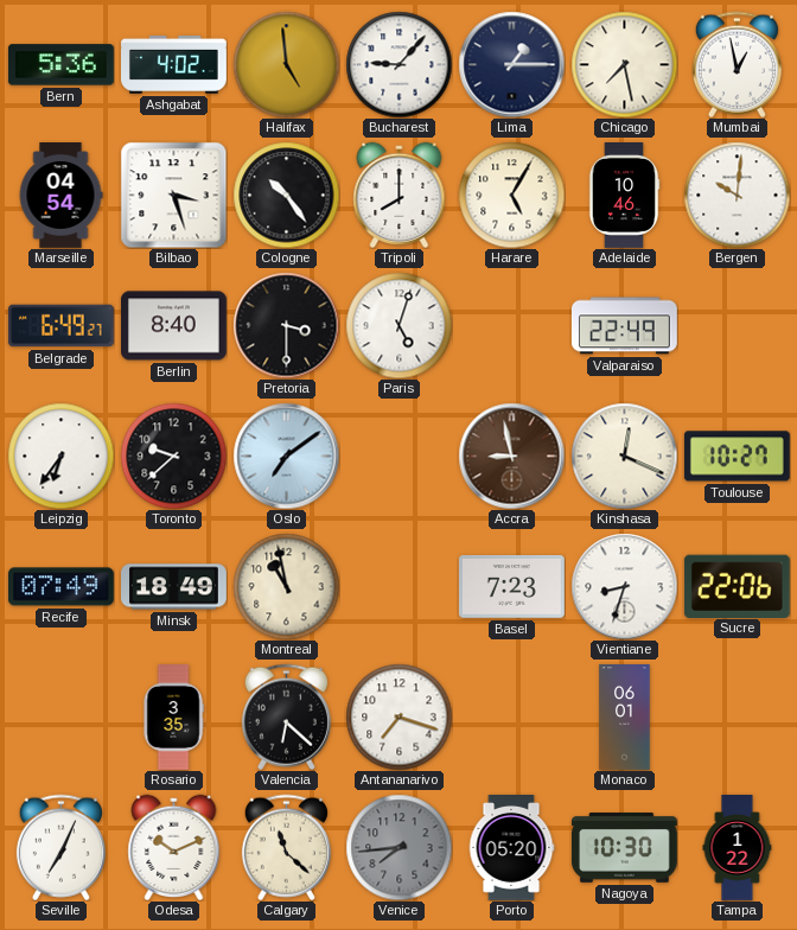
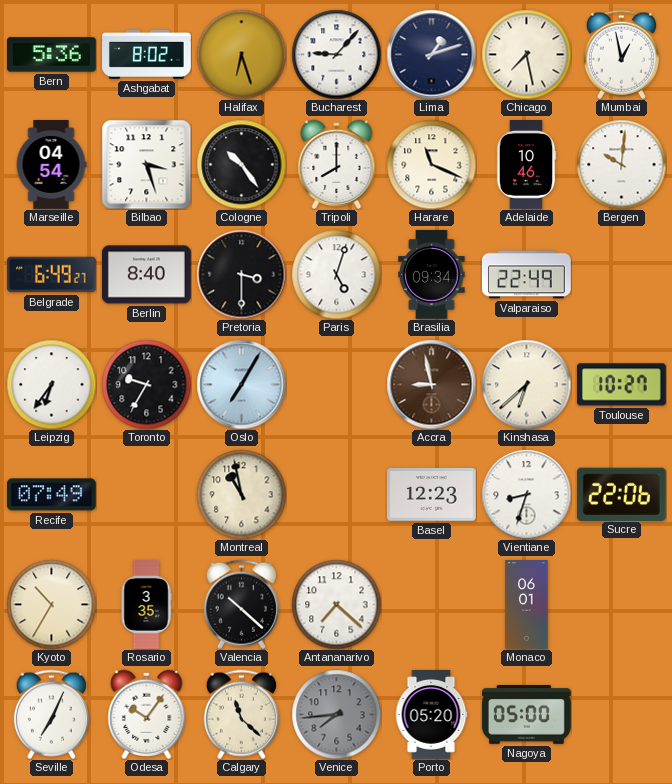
Ashgabat: 4:02 -> 8:02
Halifax: 4:59 -> 6:27
Lima: 1:15 -> 1:12
Harare: 5:05 -> 11:19
Brasilia: none -> 09:34
Toronto: 9:38 -> 9:35
Oslo: 7:09 -> 7:05
Kinshasa: 12:19 -> 6:38
Minsk: 18:49 -> none
Basel: 7:23 -> 12:23
Kyoto: none -> 10:35
Valencia: 6:22 -> 10:22
Antananarivo: 7:18 -> 7:22
Odesa: 10:11 -> 10:06
Nagoya: 10:30 -> 05:00
Tampa: 1:22 -> none
